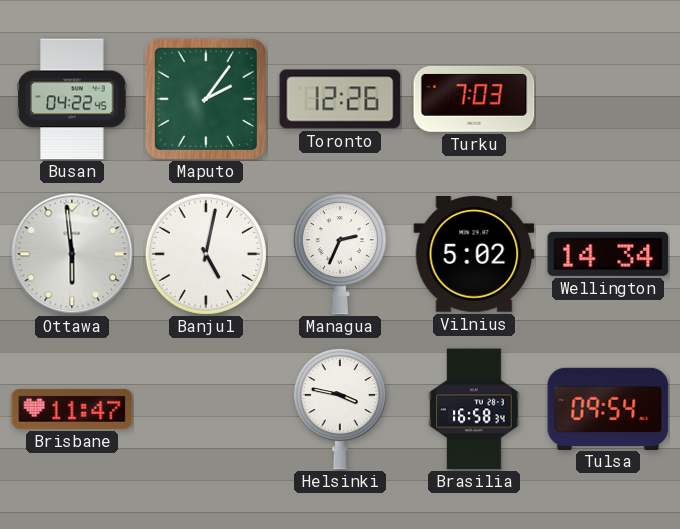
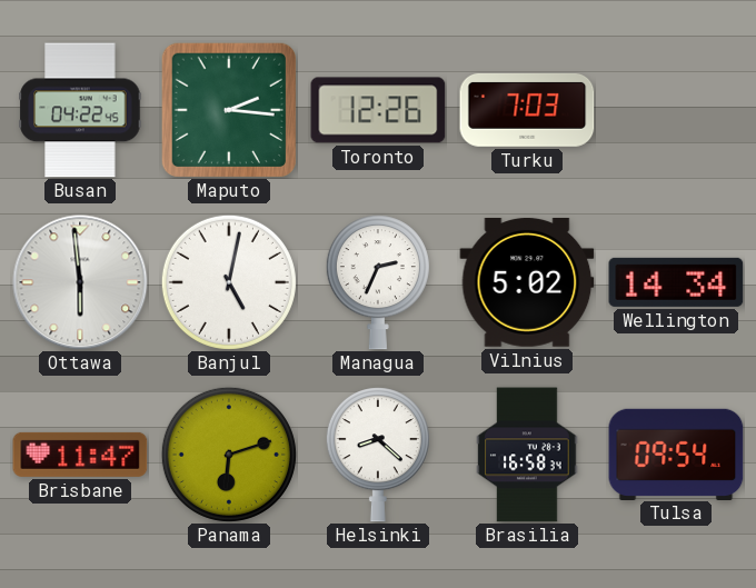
Maputo: 2:06 -> 2:16
Panama: none -> 6:12
Helsinki: 3:47 -> 8:22
